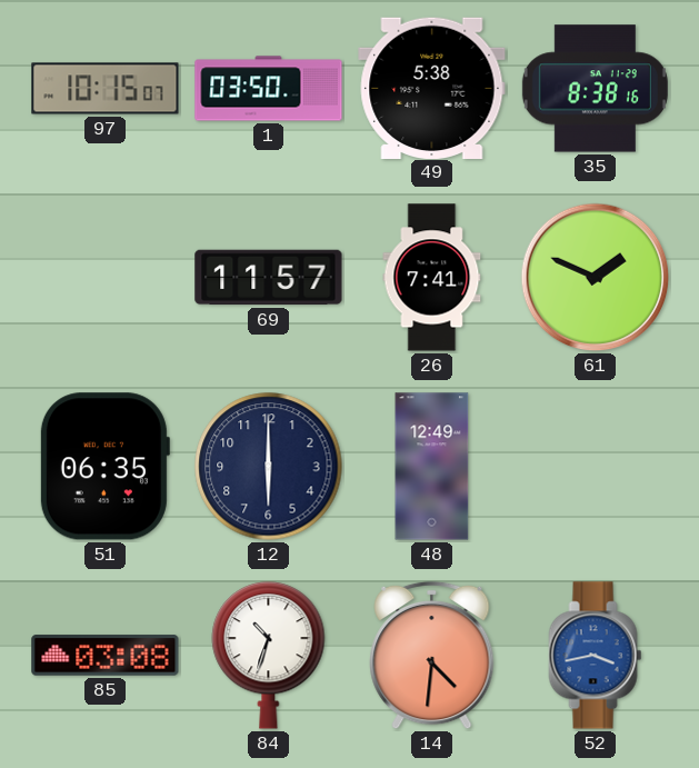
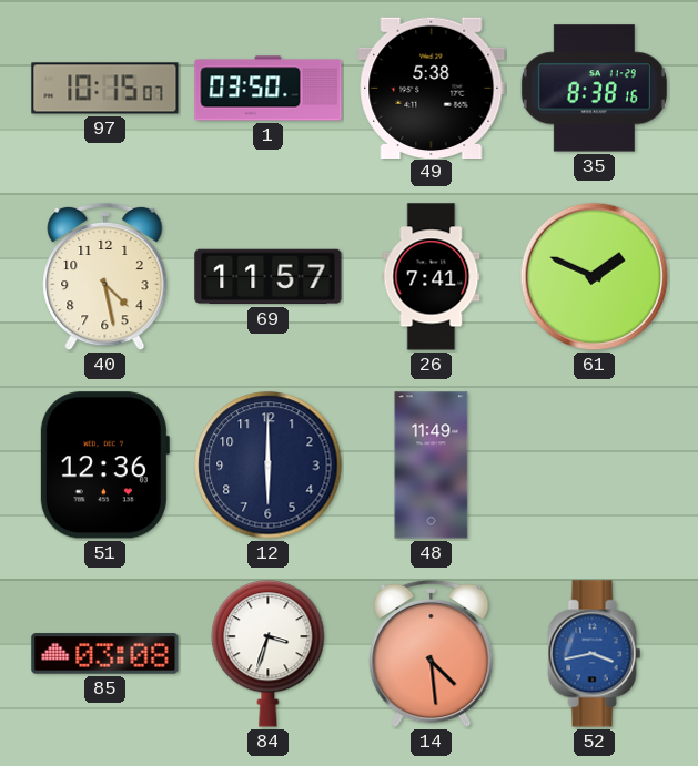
40: none -> 4:28
51: 06:35 -> 12:36
48: 12:49 -> 11:49
84: 10:33 -> 3:33
14: 4:31 -> 4:29
